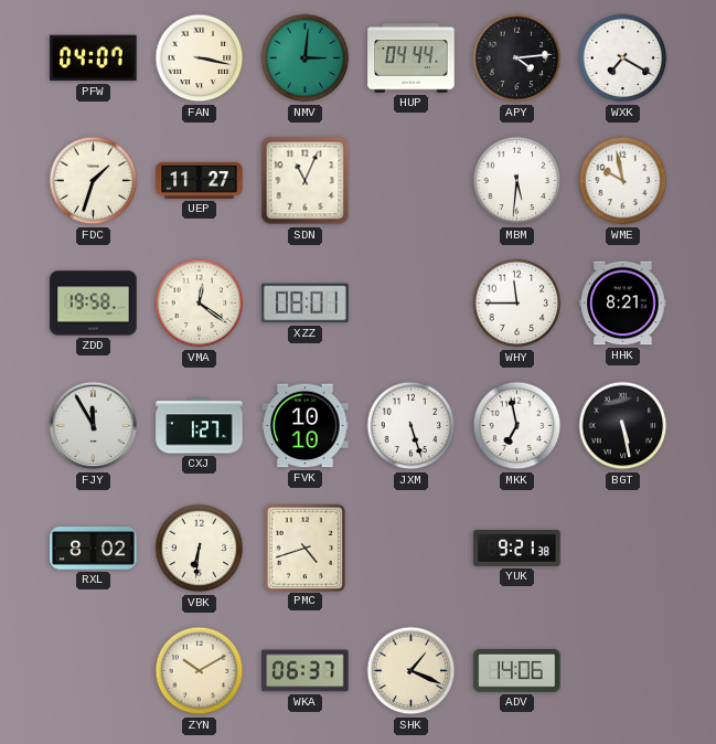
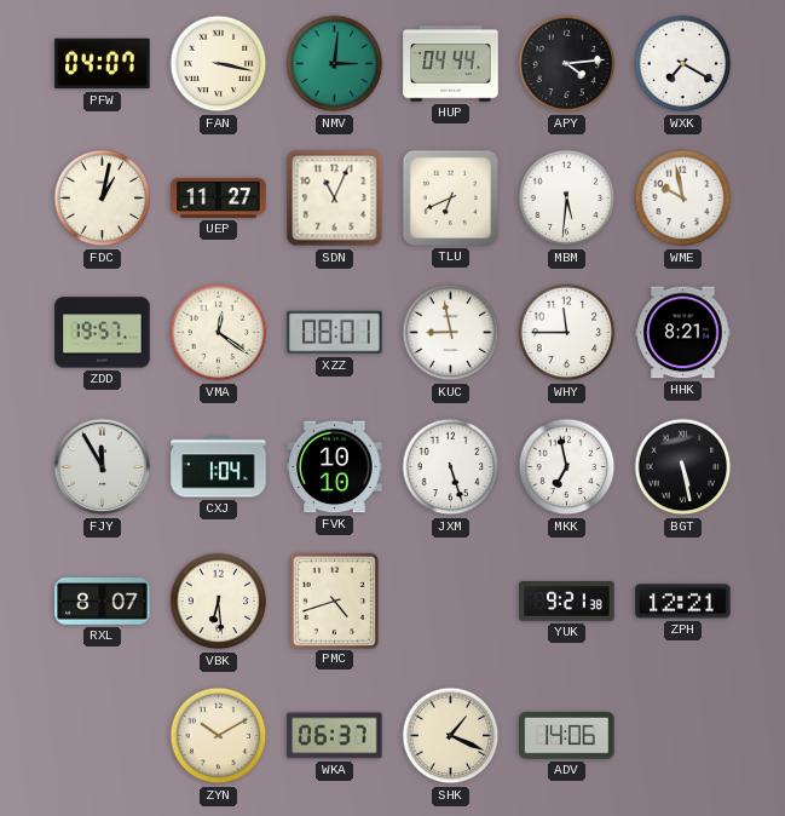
FDC: 1:33 -> 1:02
TLU: none -> 6:41
ZDD: 19:58 -> 19:57
KUC: none -> 8:58
CXJ: 1:27 -> 1:04
RXL: 8:02 -> 8:07
VBK: 6:31 -> 6:29
ZPH: none -> 12:21
